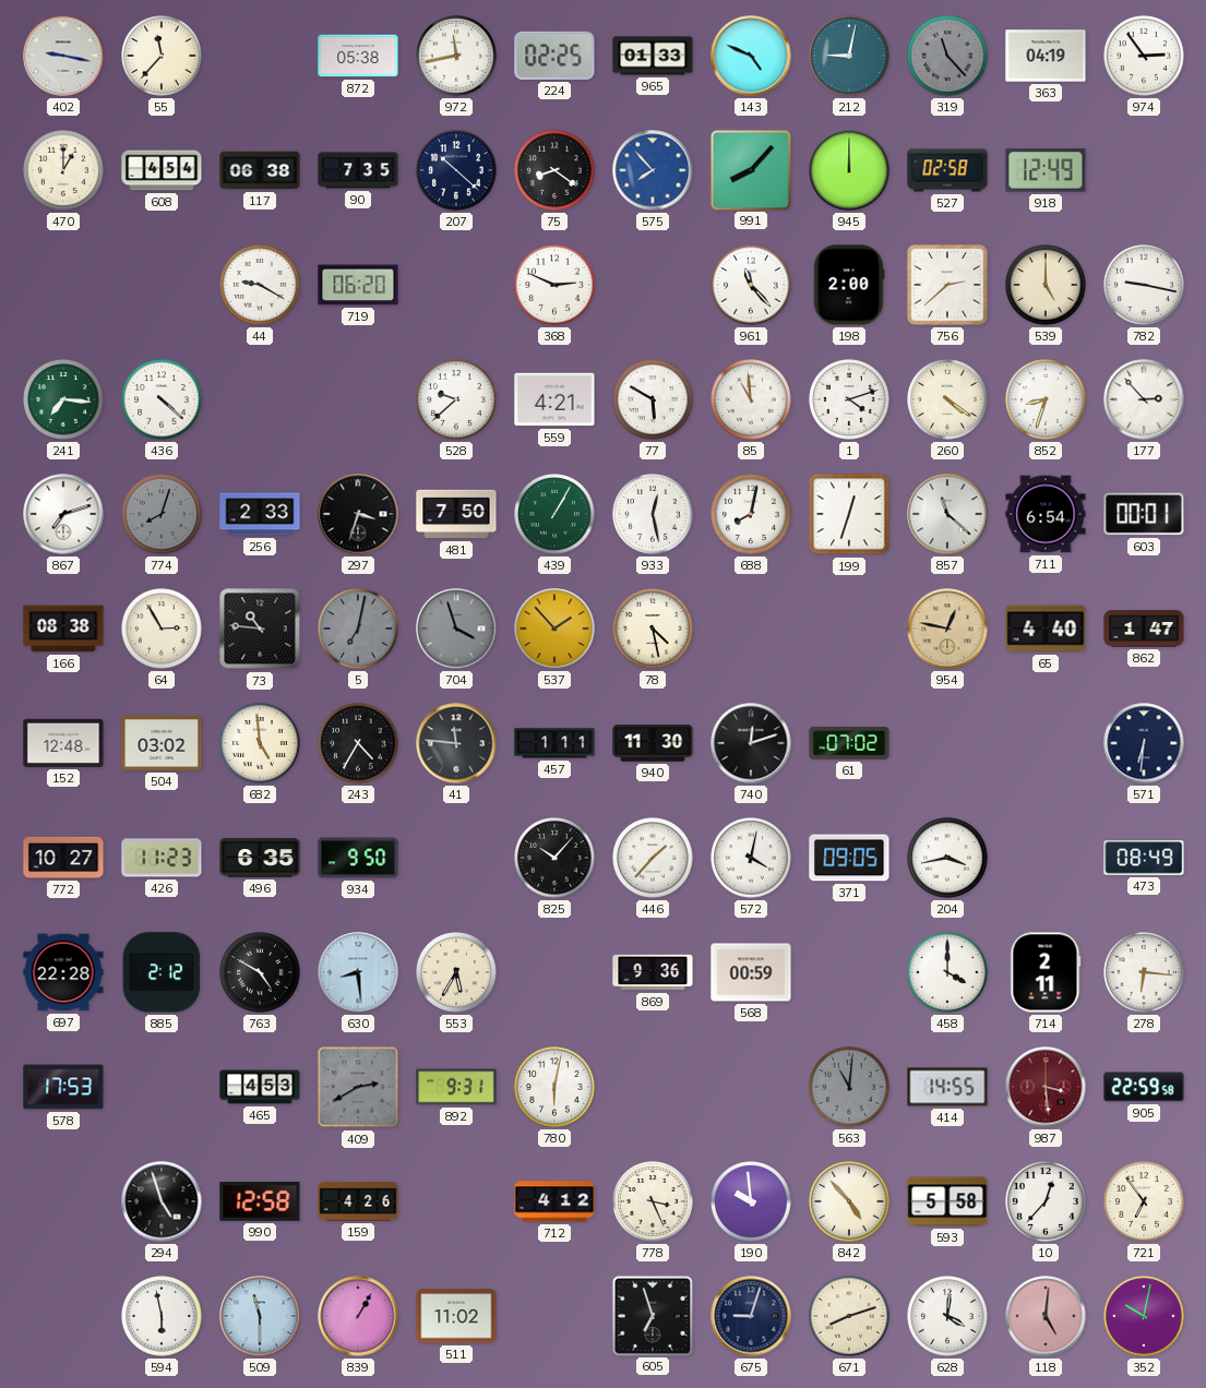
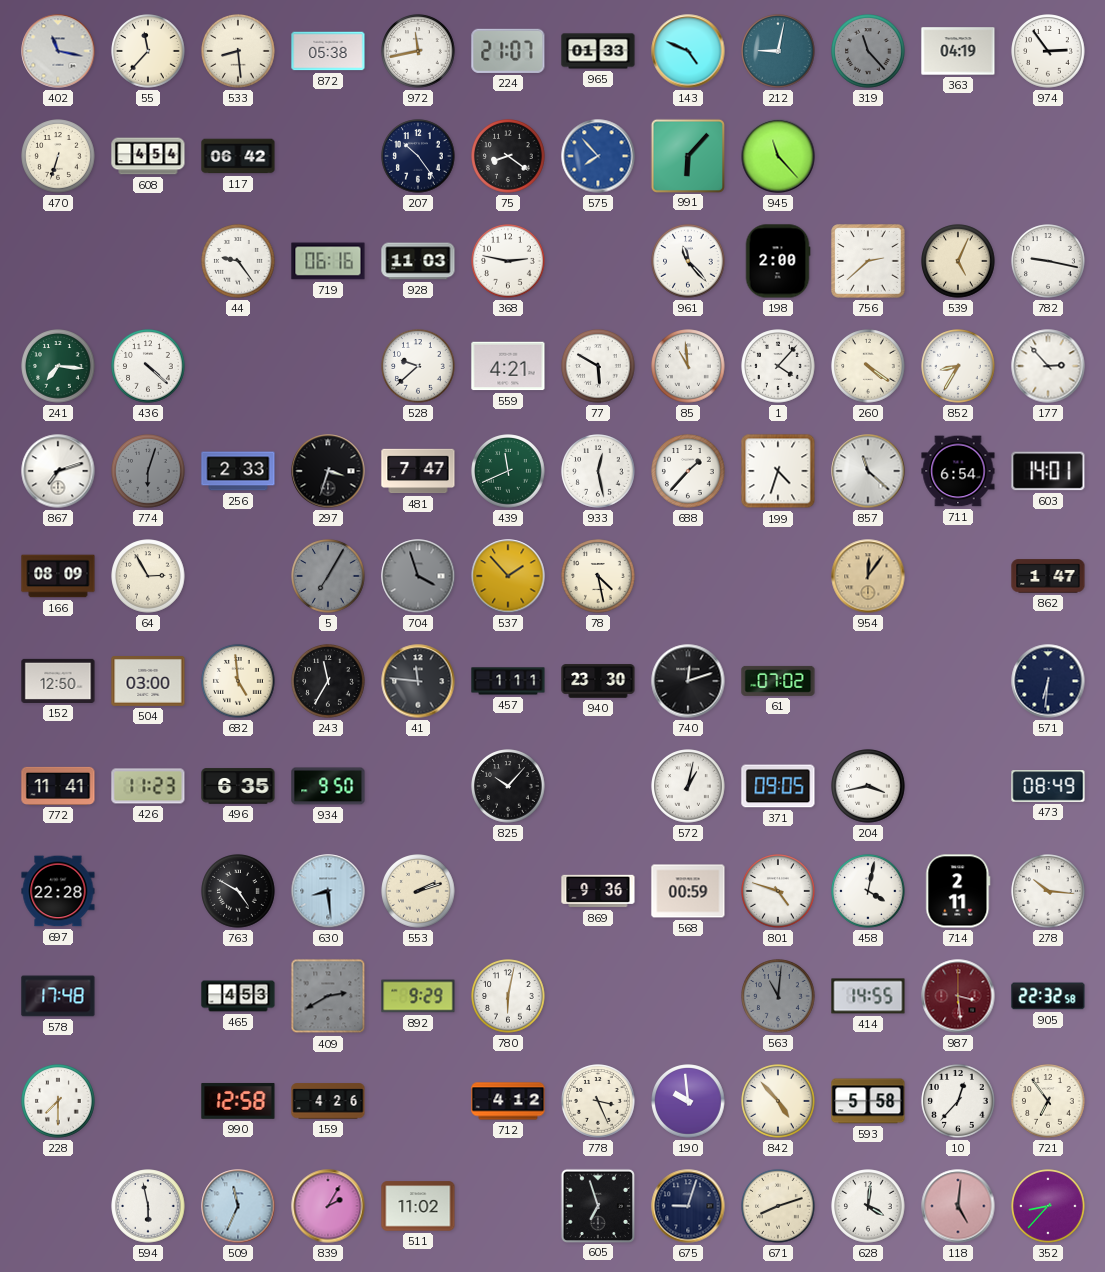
402: 9:17 -> 11:17
533: none -> 8:29
224: 02:25 -> 21:07
470: 1:00 -> 6:33
117: 06:38 -> 06:42
90: 7:35 -> none
207: 10:22 -> 10:24
991: 8:07 -> 6:07
945: 12:00 -> 11:23
527: 02:58 -> none
918: 12:49 -> none
44: 9:20 -> 9:24
719: 06:20 -> 06:16
928: none -> 11:03
368: 2:49 -> 2:47
539: 5:00 -> 5:04
1: 4:12 -> 4:07
852: 8:33 -> 8:35
774: 8:03 -> 6:03
481: 7:50 -> 7:47
439: 1:05 -> 11:41
688: 8:02 -> 1:37
199: 12:33 -> 4:33
603: 00:01 -> 14:01
166: 08:38 -> 08:09
73: 10:46 -> none
5: 7:02 -> 7:05
954: 12:47 -> 12:06
65: 4:40 -> none
152: 12:48 -> 12:50
504: 03:02 -> 03:00
243: 4:35 -> 11:35
940: 11:30 -> 23:30
772: 10:27 -> 11:41
446: 1:37 -> none
572: 4:02 -> 1:02
885: 2:12 -> none
553: 5:35 -> 2:12
801: none -> 4:48
458: 4:00 -> 4:02
278: 6:16 -> 10:16
578: 17:53 -> 17:48
892: 9:31 -> 9:29
905: 22:59 -> 22:32
228: none -> 7:30
294: 4:57 -> none
509: 11:30 -> 11:34
839: 1:05 -> 2:05
352: 10:02 -> 8:37
